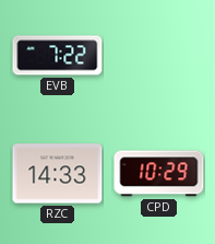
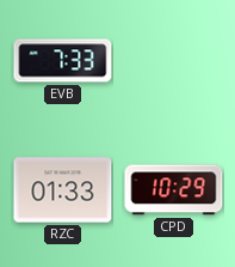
EVB: 7:22 -> 7:33
RZC: 14:33 -> 01:33
